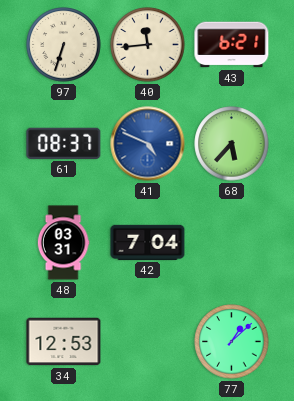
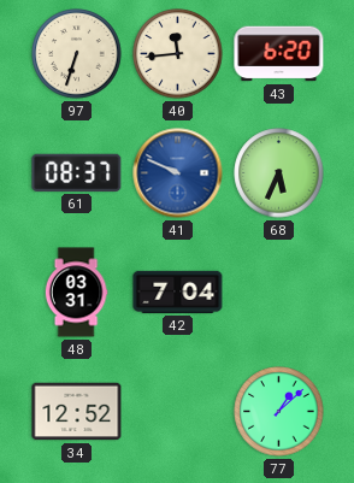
43: 6:21 -> 6:20
41: 4:49 -> 9:49
68: 5:37 -> 5:34
34: 12:53 -> 12:52
